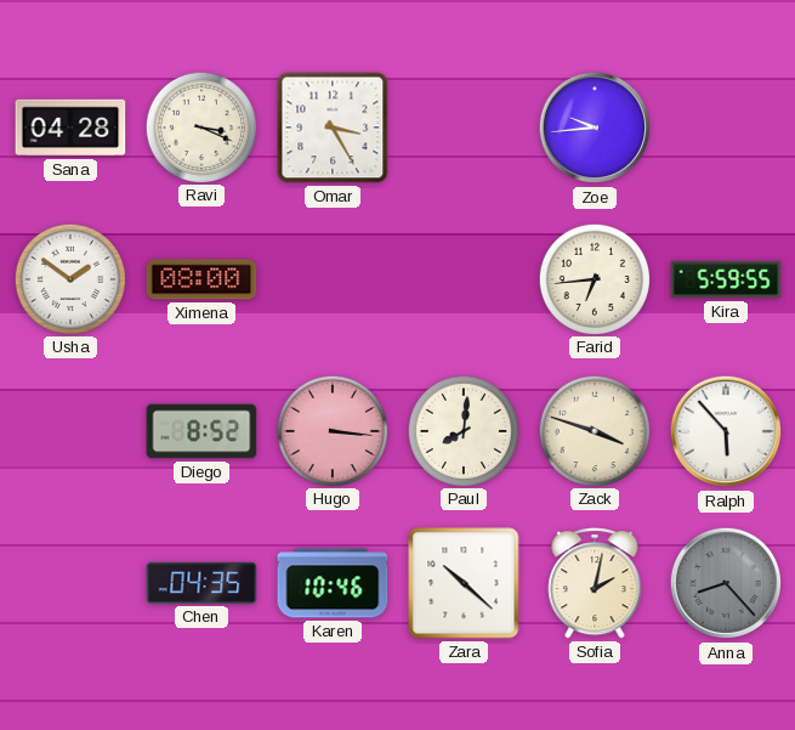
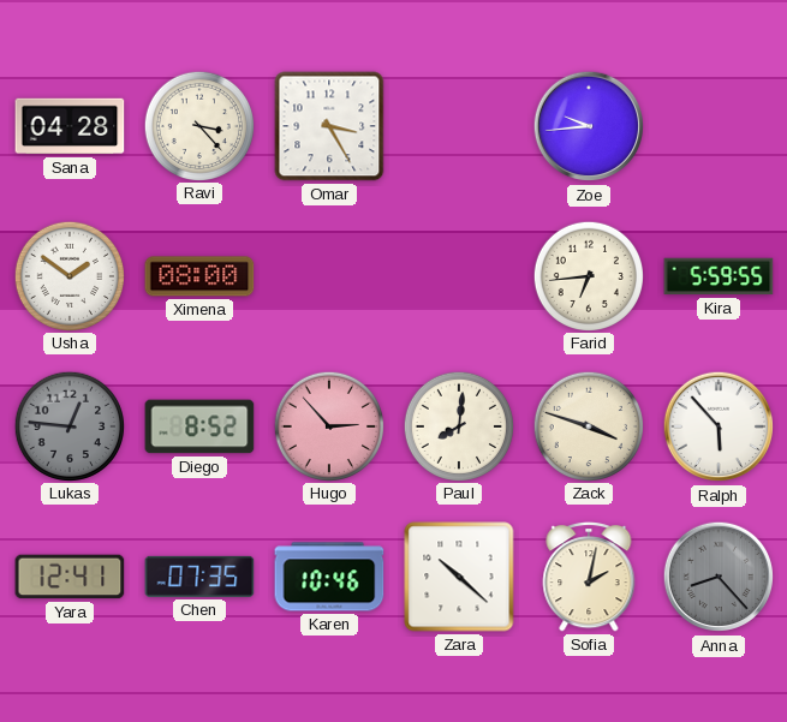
Ravi: 3:19 -> 3:23
Lukas: none -> 12:46
Hugo: 3:16 -> 2:53
Yara: none -> 12:41
Chen: 04:35 -> 07:35
